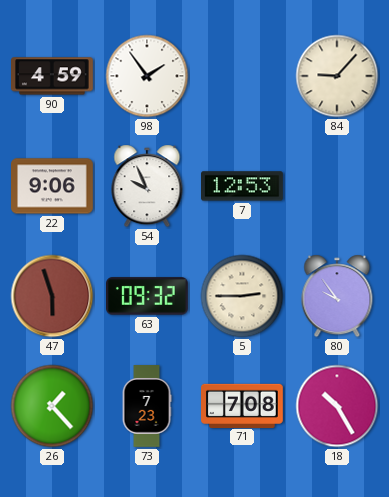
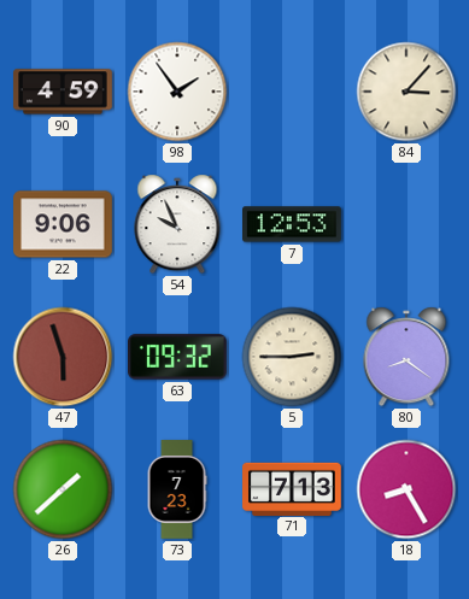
84: 9:07 -> 3:07
80: 9:54 -> 8:21
26: 1:23 -> 1:38
71: 7:08 -> 7:13
18: 10:25 -> 8:25
